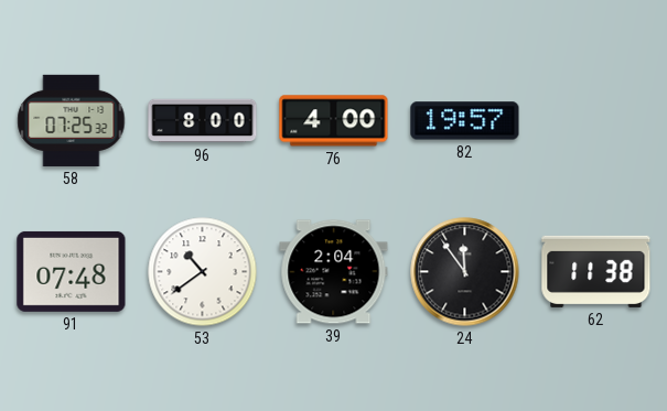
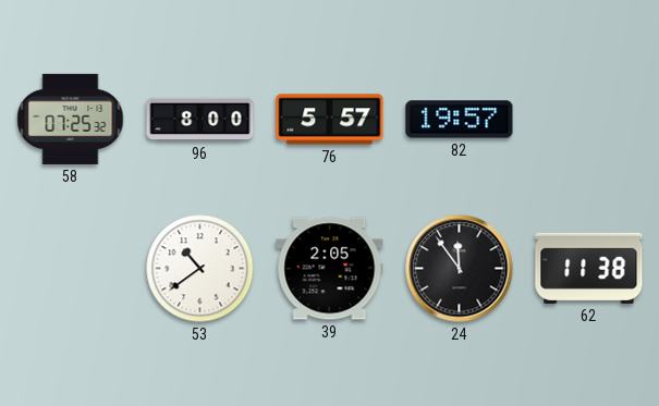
76: 4:00 -> 5:57
91: 07:48 -> none
39: 2:04 -> 2:05
